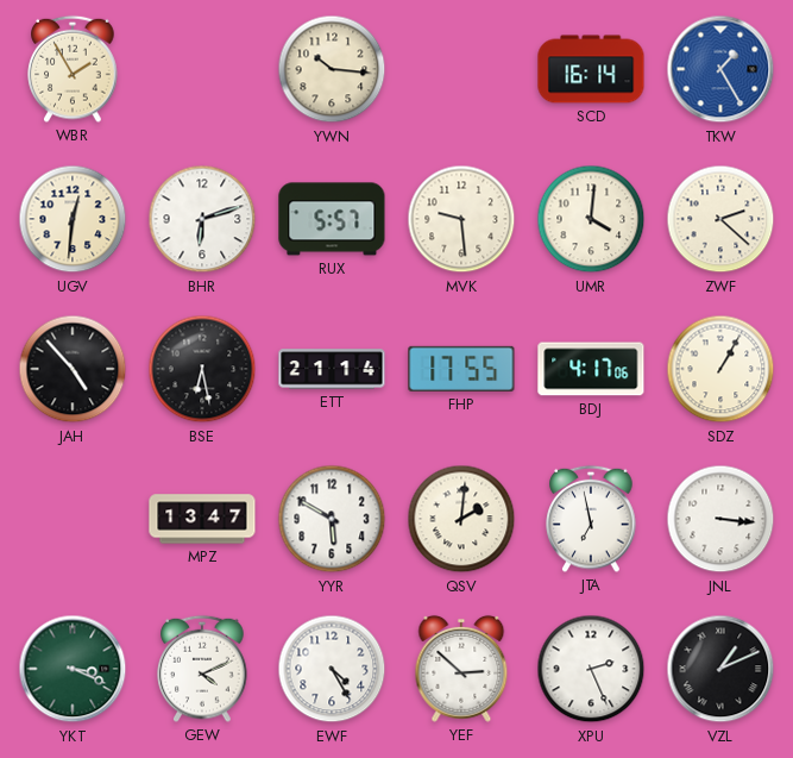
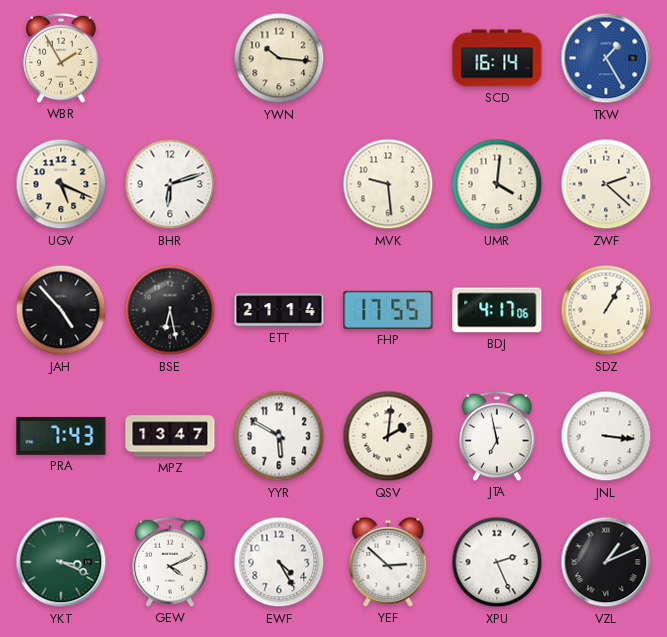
UGV: 12:31 -> 5:19
RUX: 5:57 -> none
PRA: none -> 7:43
